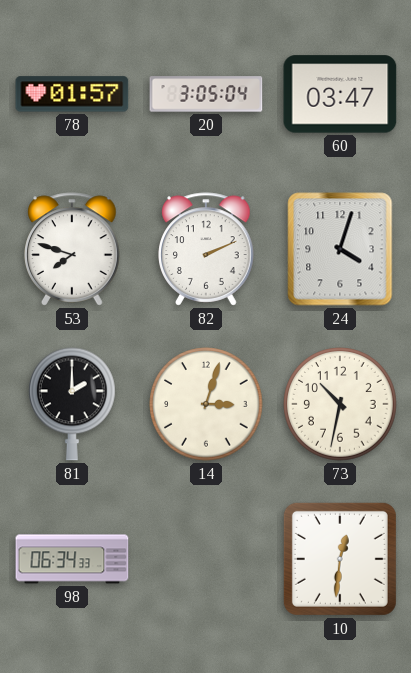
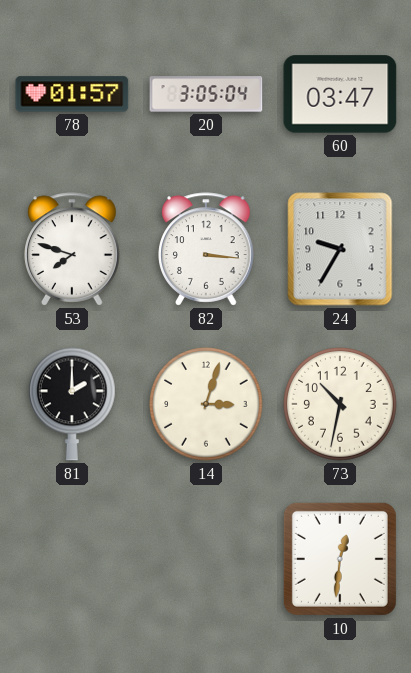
82: 2:11 -> 3:16
24: 4:03 -> 9:35
98: 06:34 -> none
